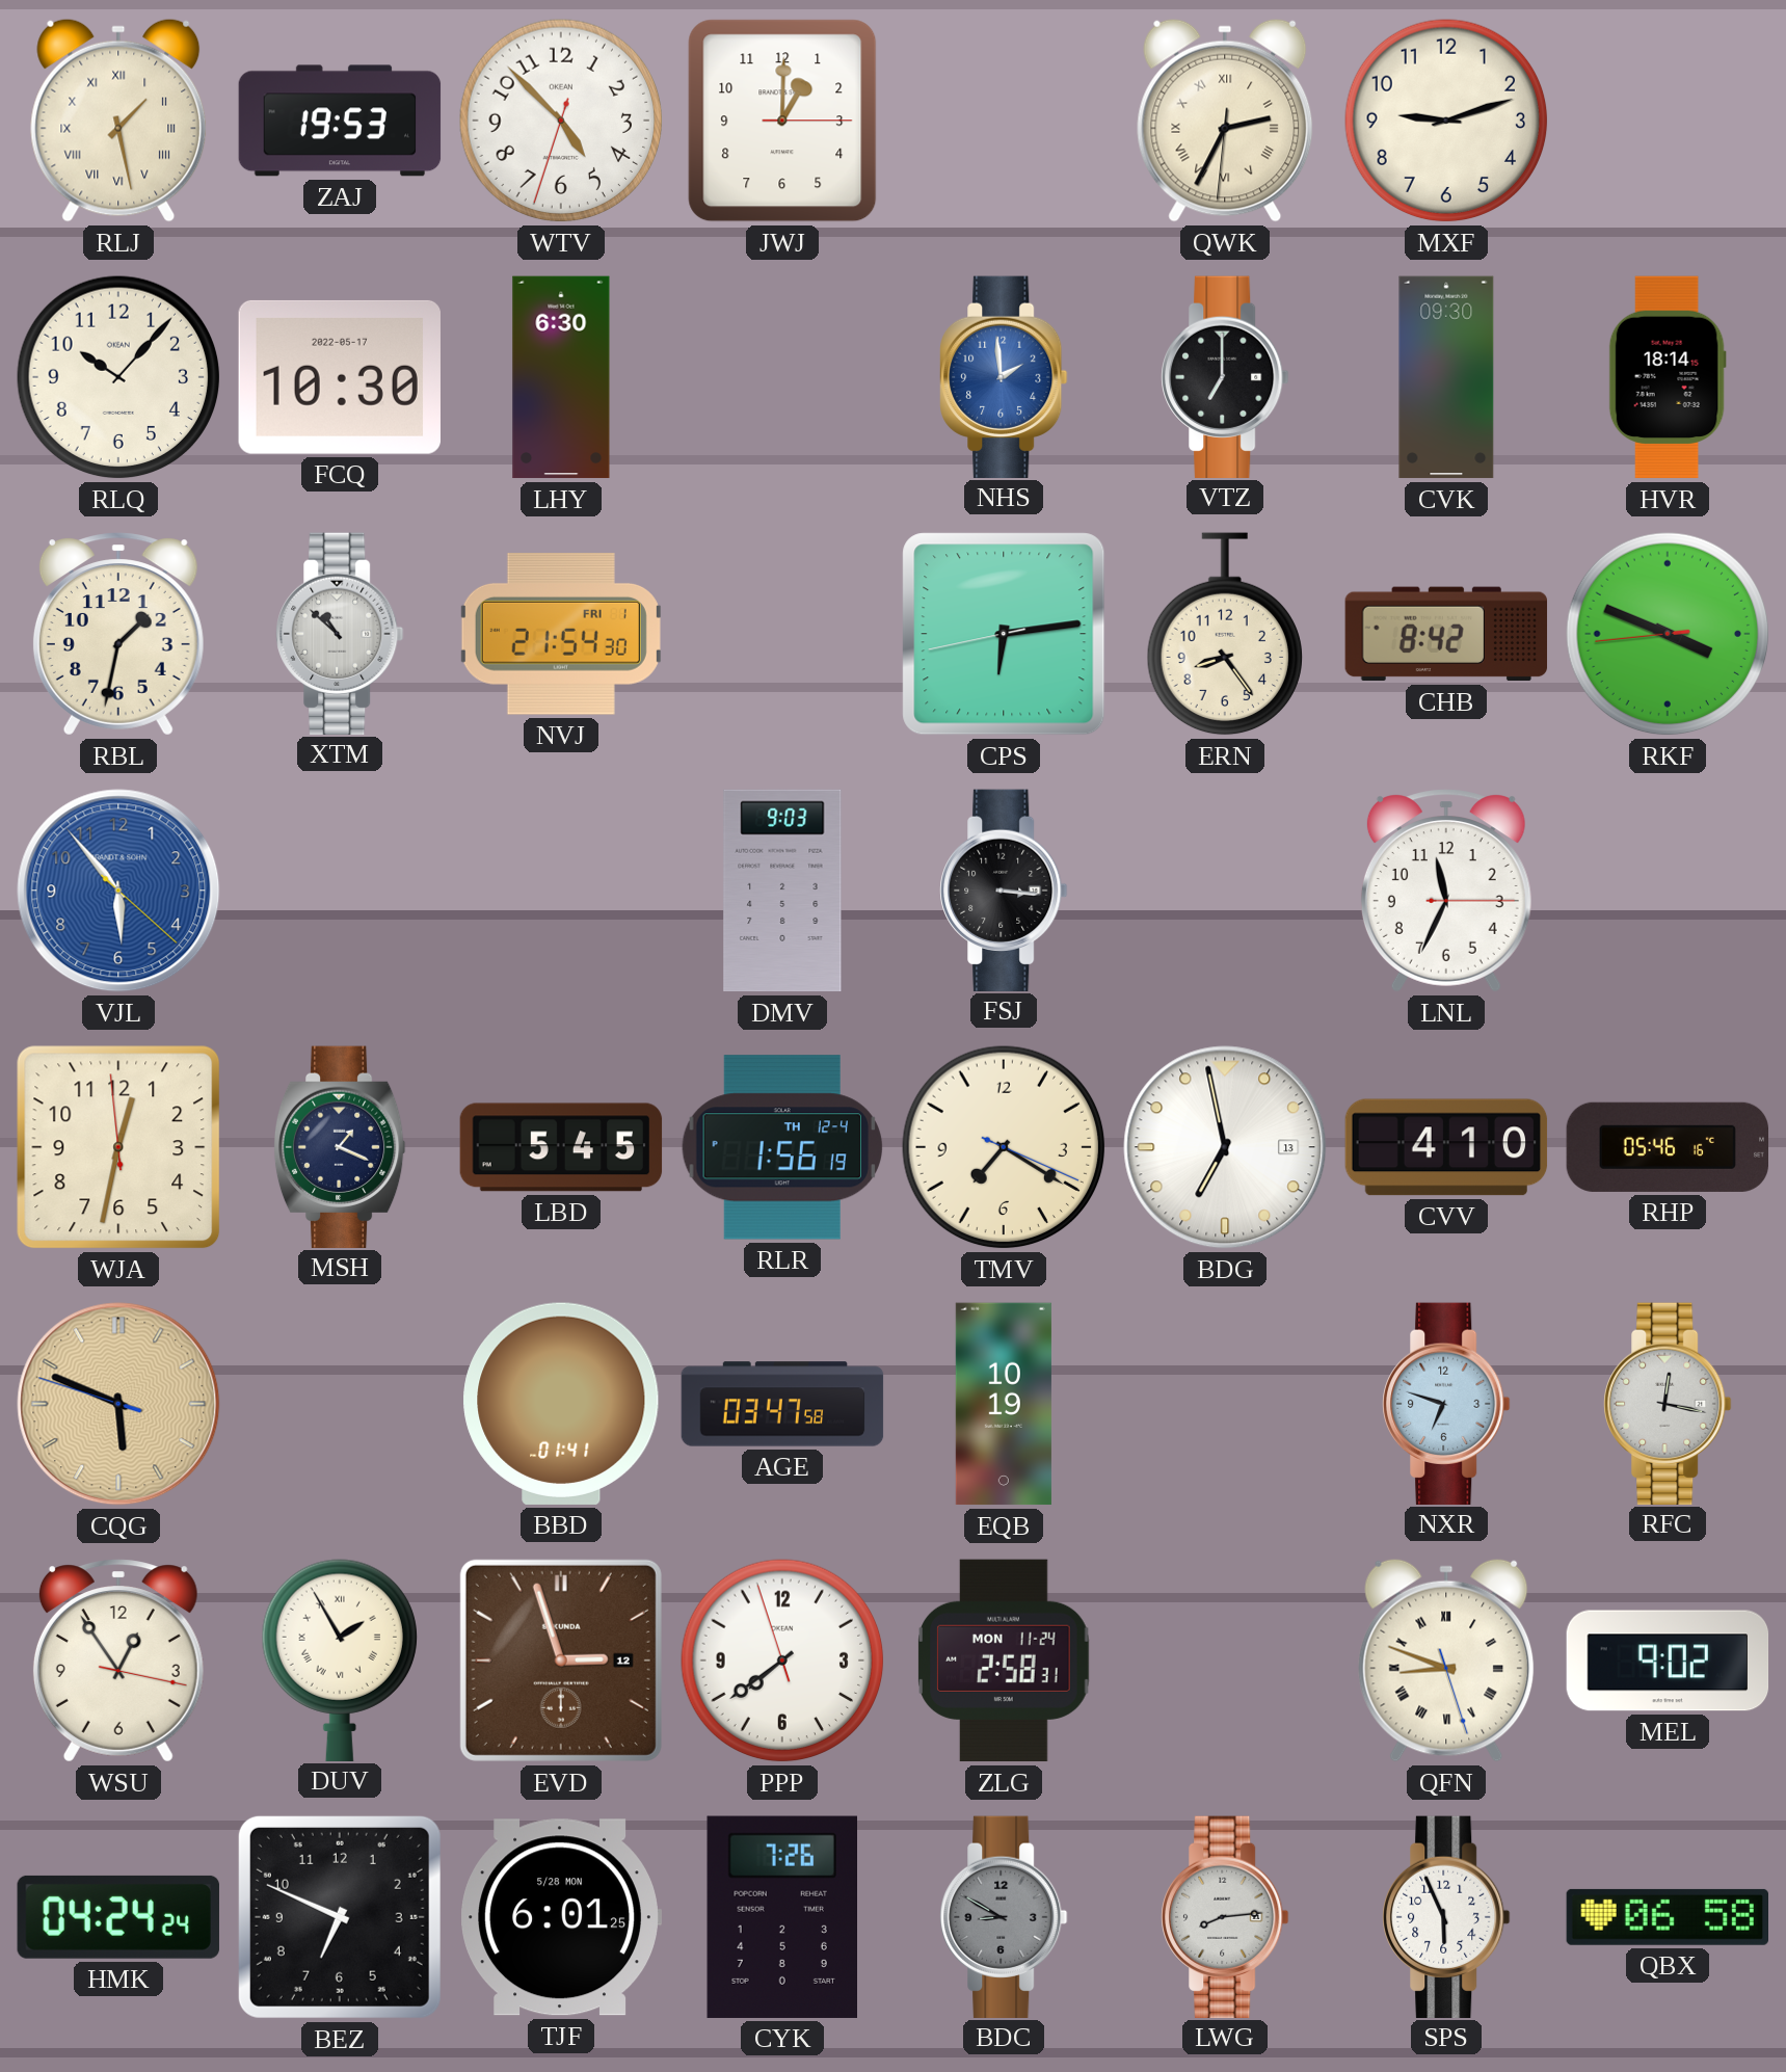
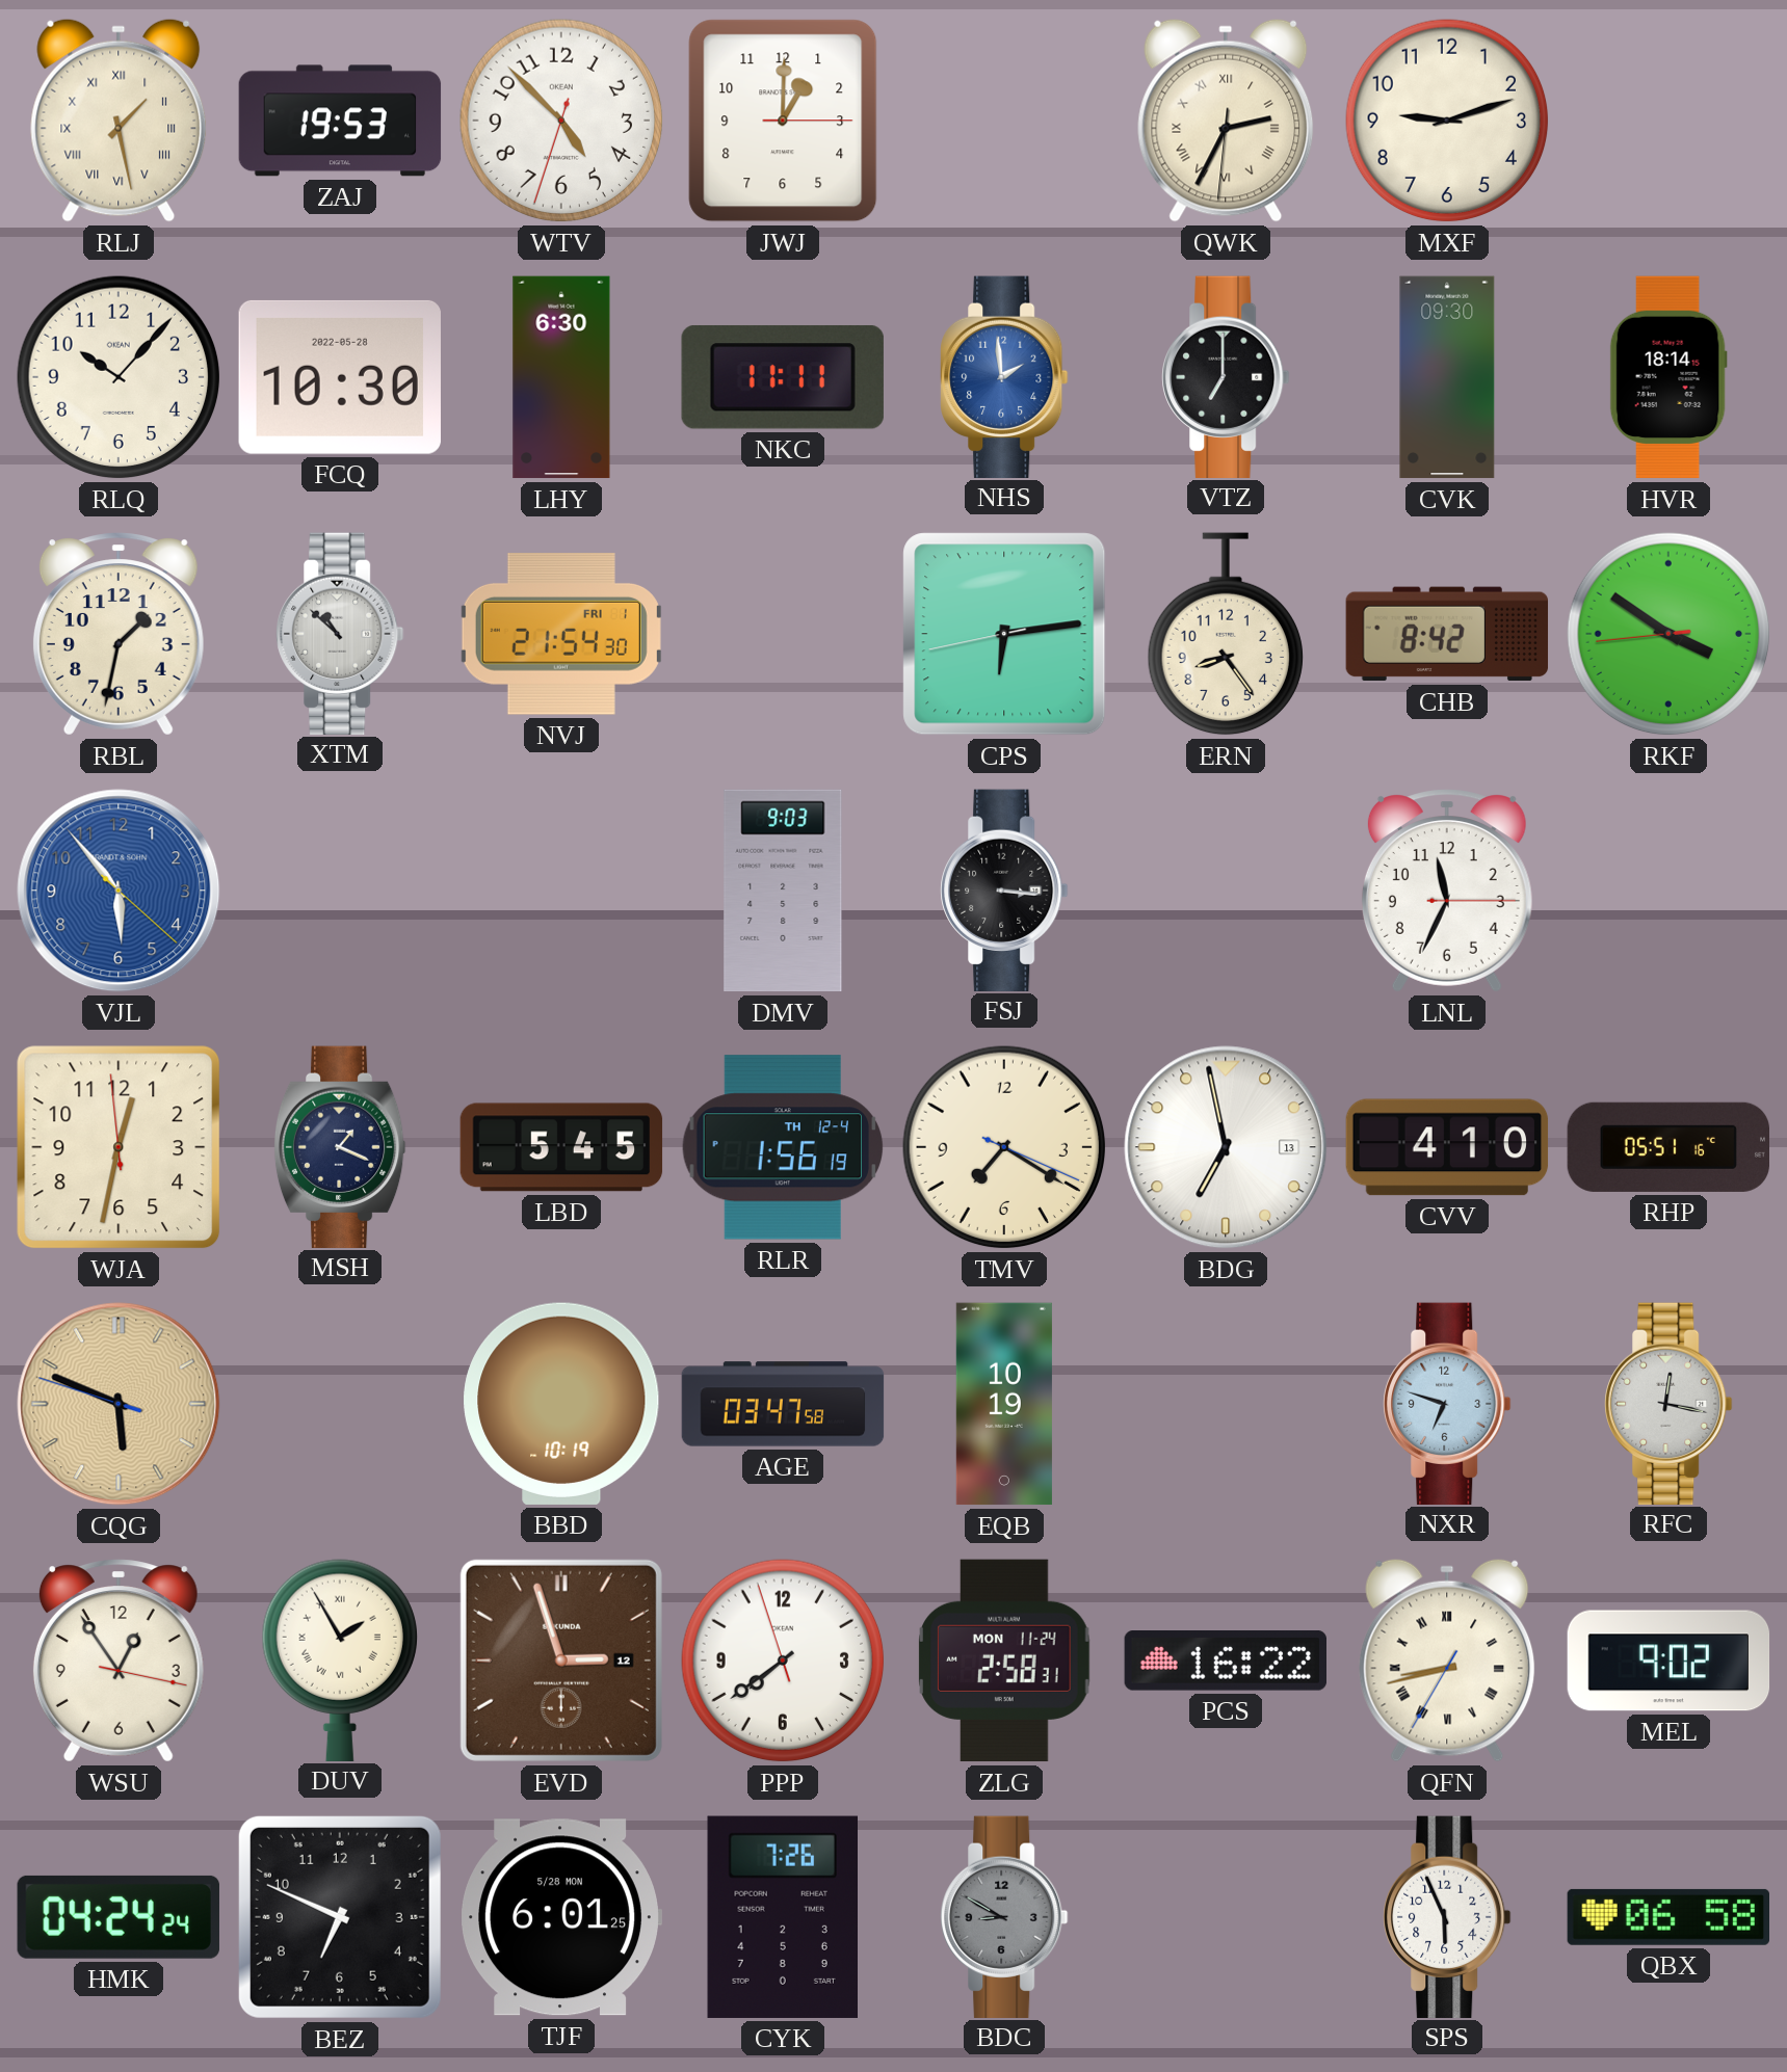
FCQ date: 2022-05-17 -> 2022-05-28
NKC: none -> 11:11
RKF: 3:48 -> 3:50
RHP: 05:46 -> 05:51
BBD: 01:41 -> 10:19
PCS: none -> 16:22
QFN: 8:48 -> 8:42
LWG: 8:14 -> none
